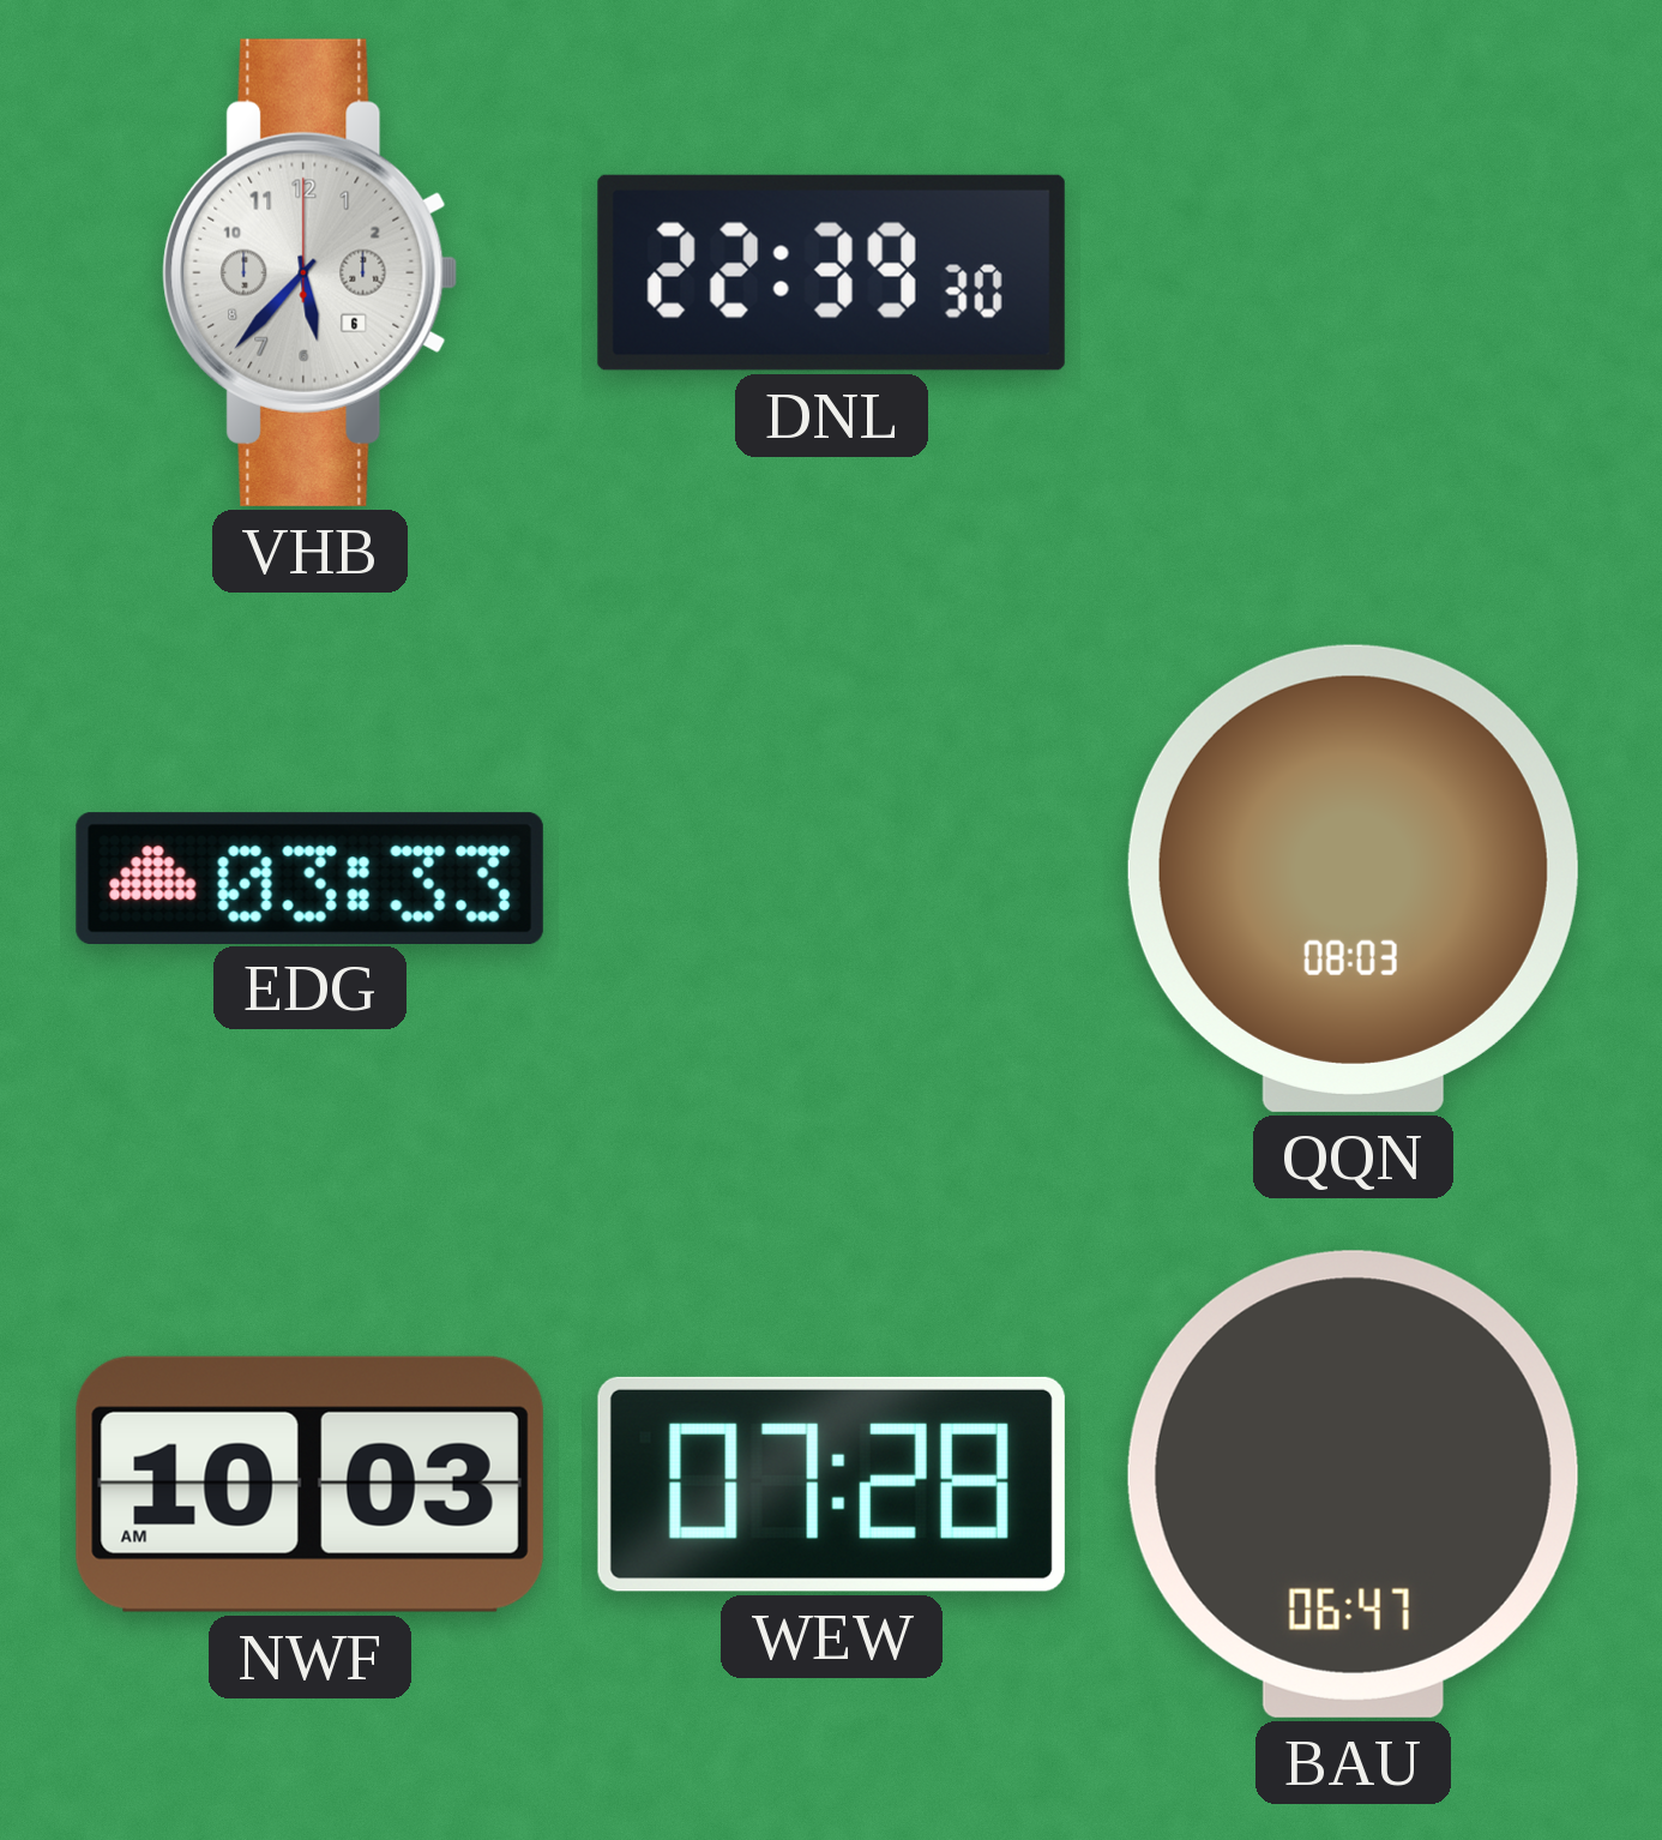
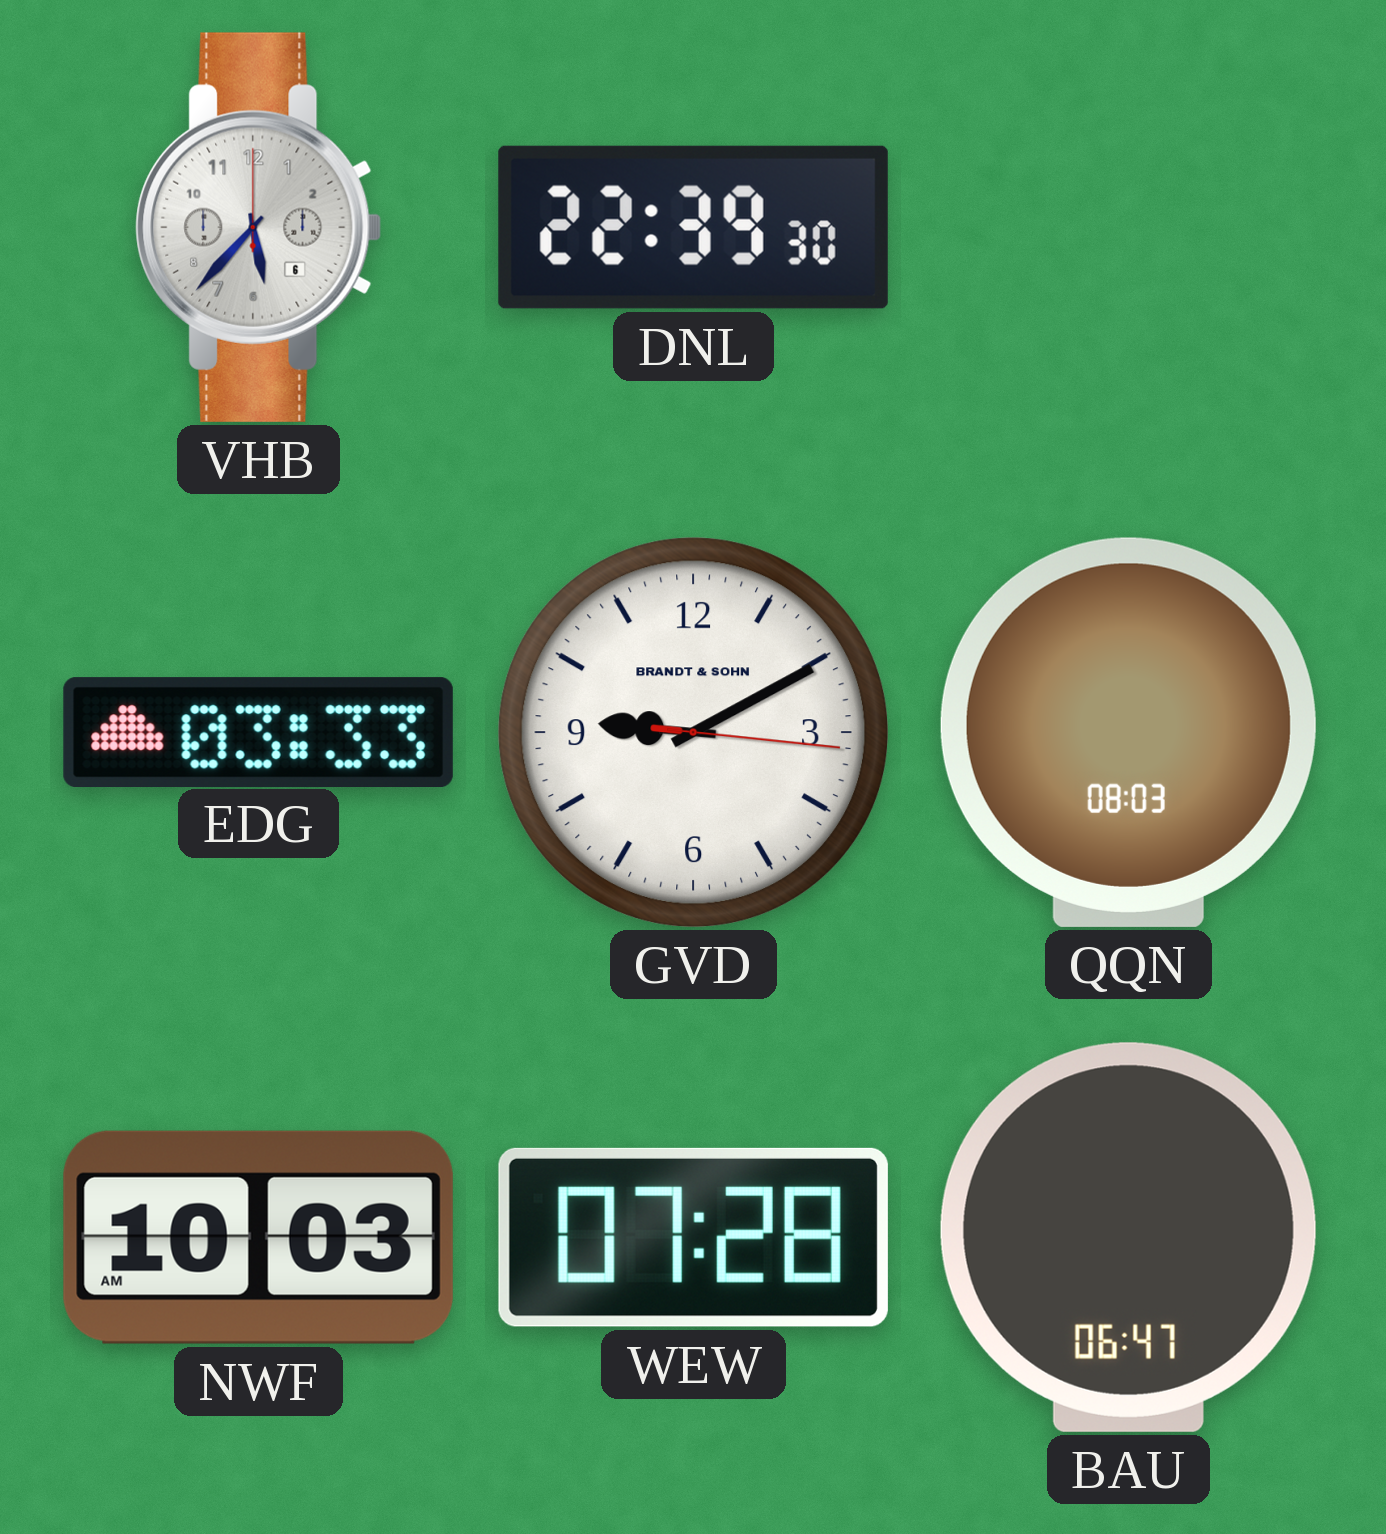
GVD: none -> 9:10
